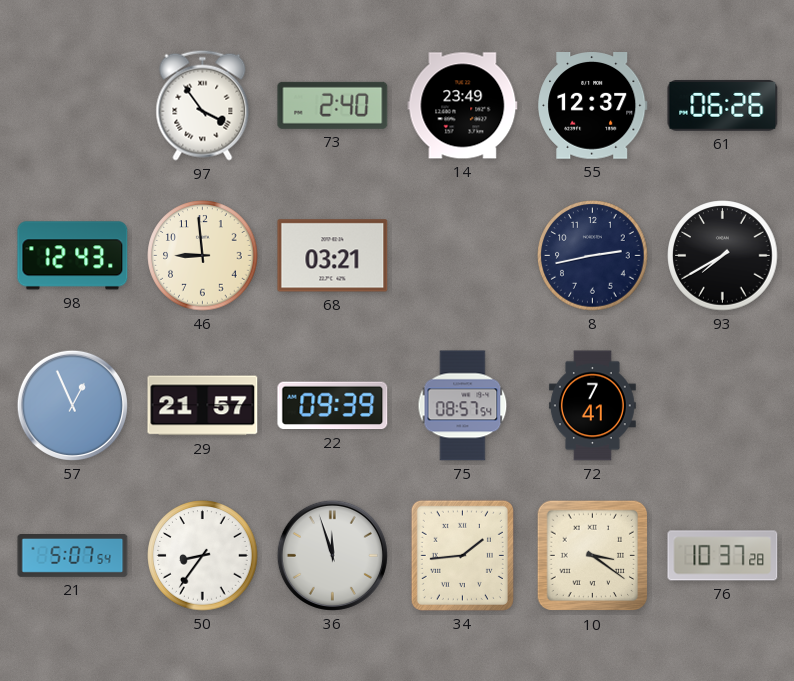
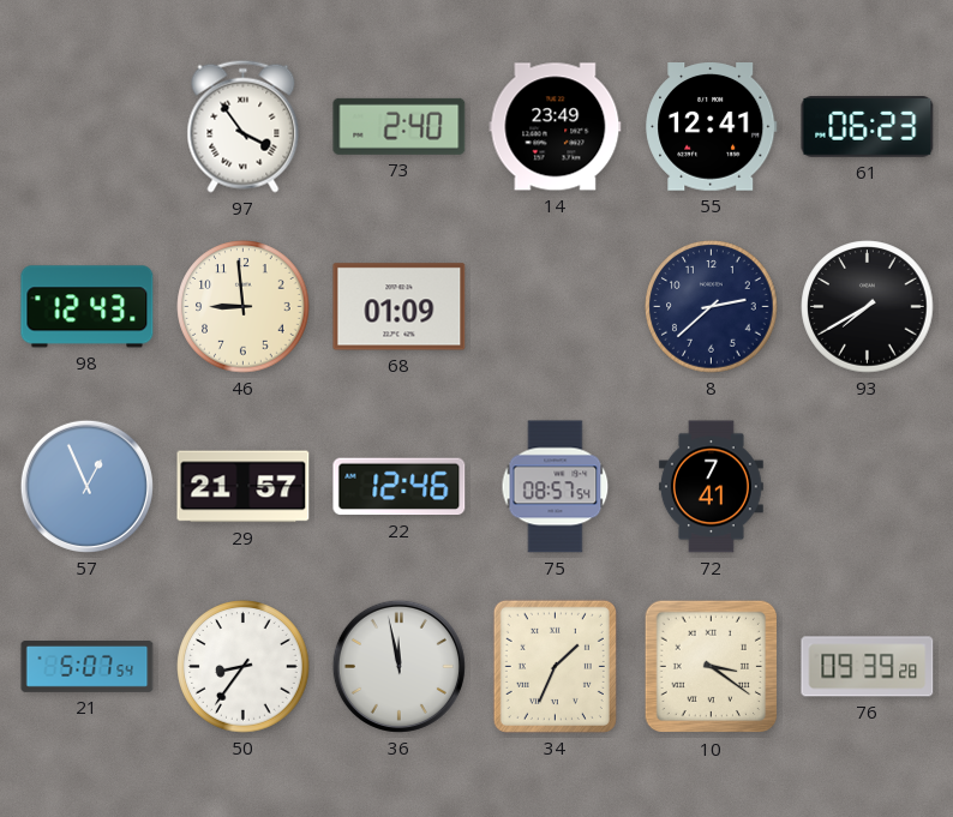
55: 12:37 -> 12:41
61: 06:26 -> 06:23
68: 03:21 -> 01:09
8: 2:43 -> 2:38
22: 09:39 -> 12:46
36: 11:57 -> 11:58
34: 1:44 -> 1:34
76: 10:37 -> 09:39
